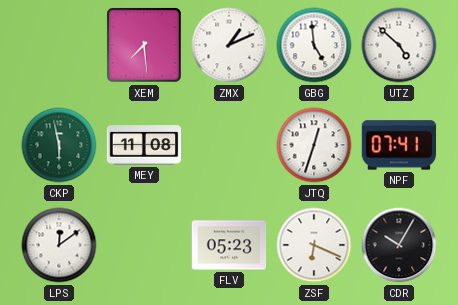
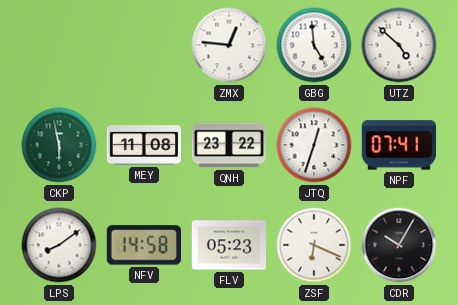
XEM: 7:29 -> none
ZMX: 1:11 -> 12:46
QNH: none -> 23:22
LPS: 12:09 -> 8:09
NFV: none -> 14:58
